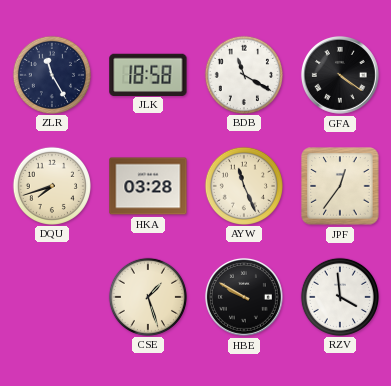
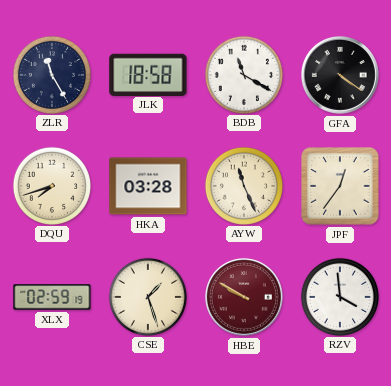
XLX: none -> 02:59
HBE dial: black -> burgundy
